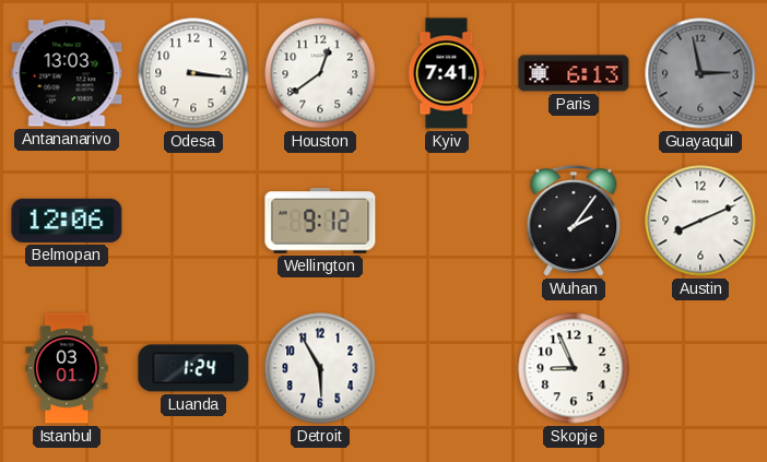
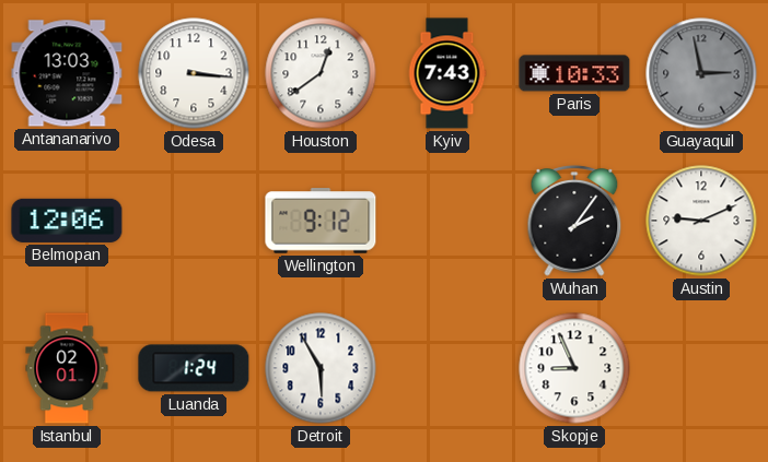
Kyiv: 7:41 -> 7:43
Paris: 6:13 -> 10:33
Austin: 8:11 -> 9:11
Istanbul: 03:01 -> 02:01
